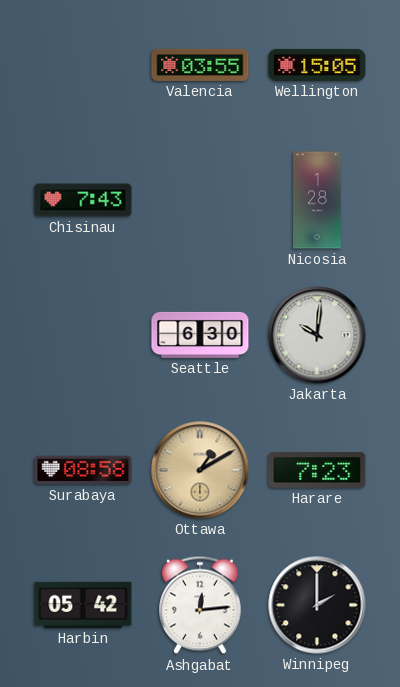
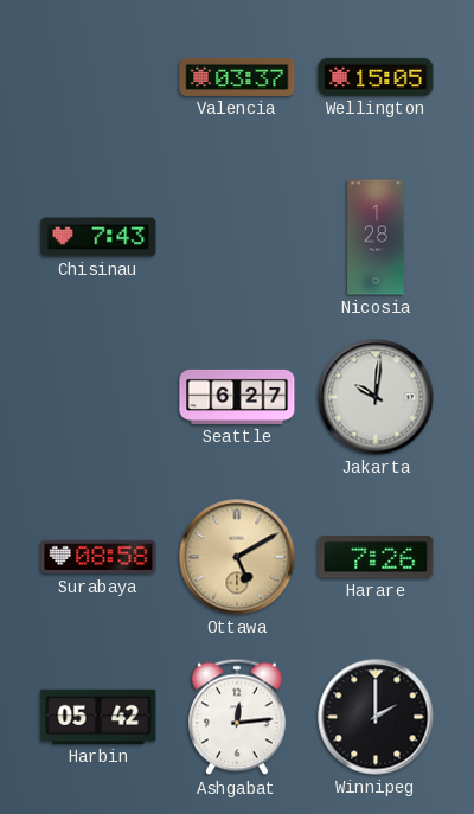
Valencia: 03:55 -> 03:37
Seattle: 6:30 -> 6:27
Ottawa: 1:10 -> 5:10
Harare: 7:23 -> 7:26
